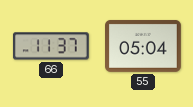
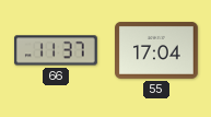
55: 05:04 -> 17:04
